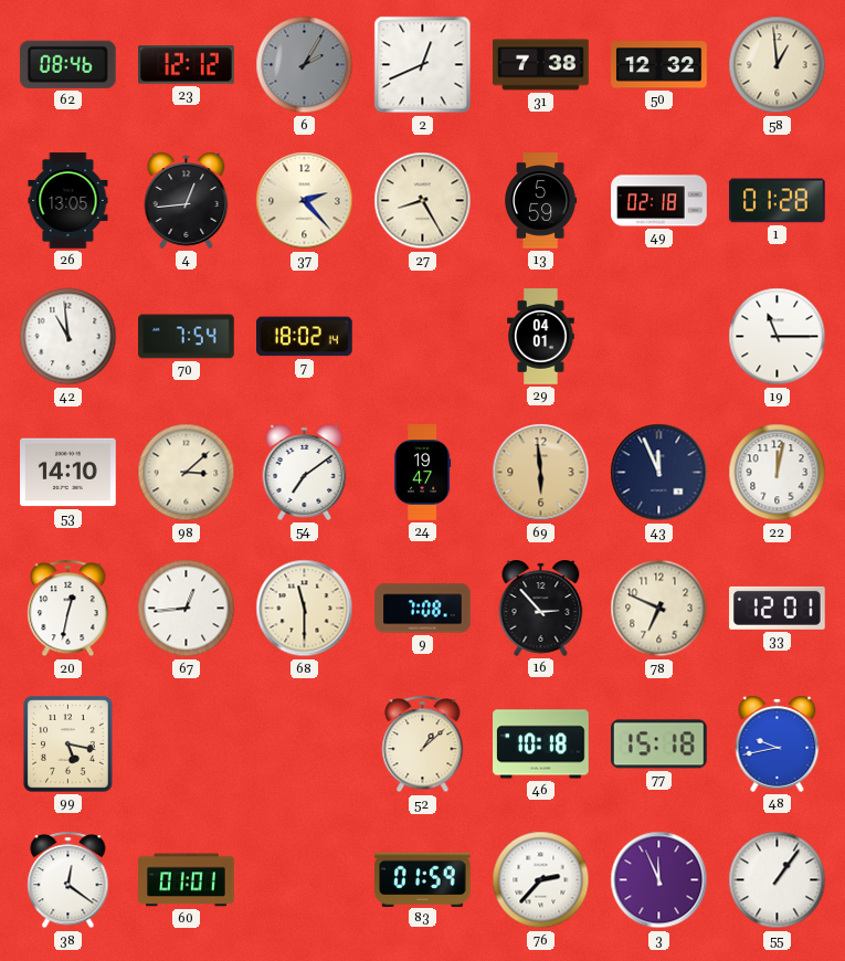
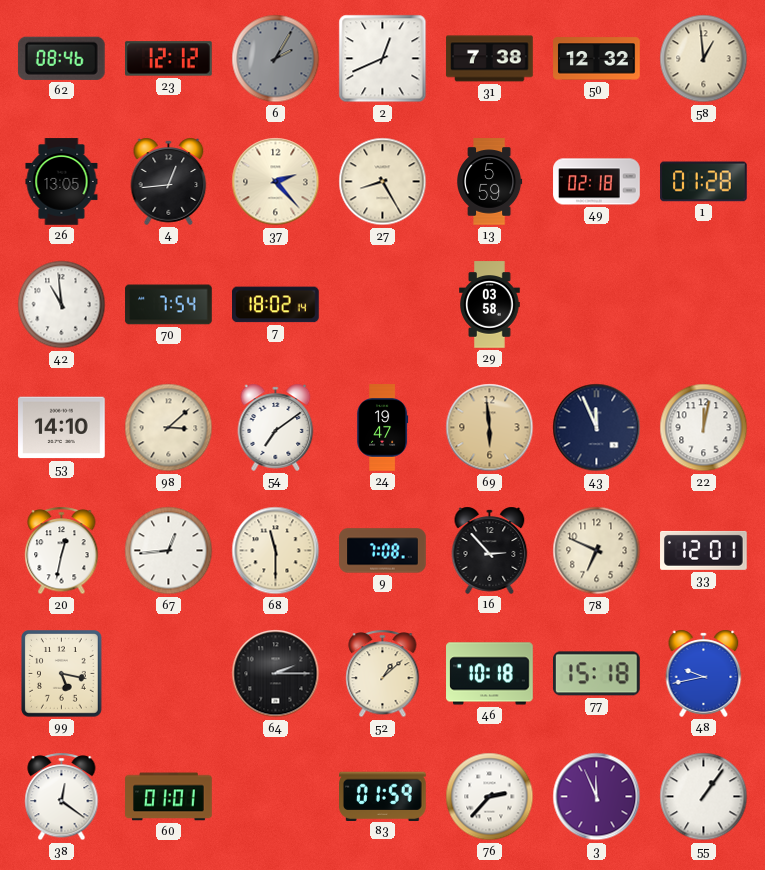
29: 04:01 -> 03:58
19: 11:15 -> none
64: none -> 2:15
